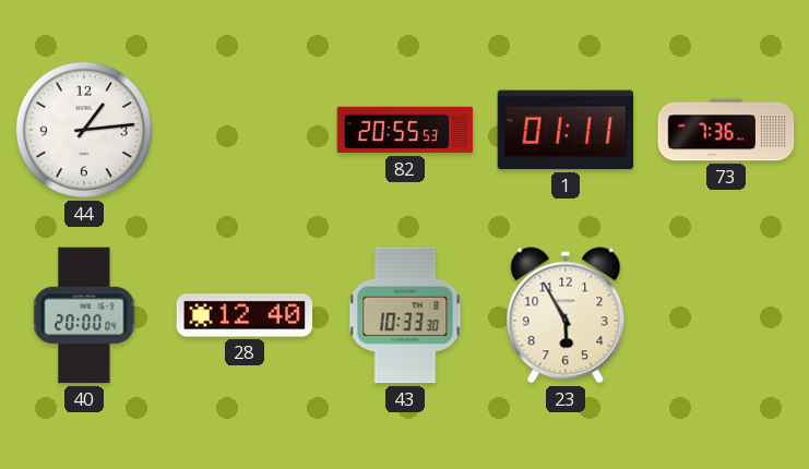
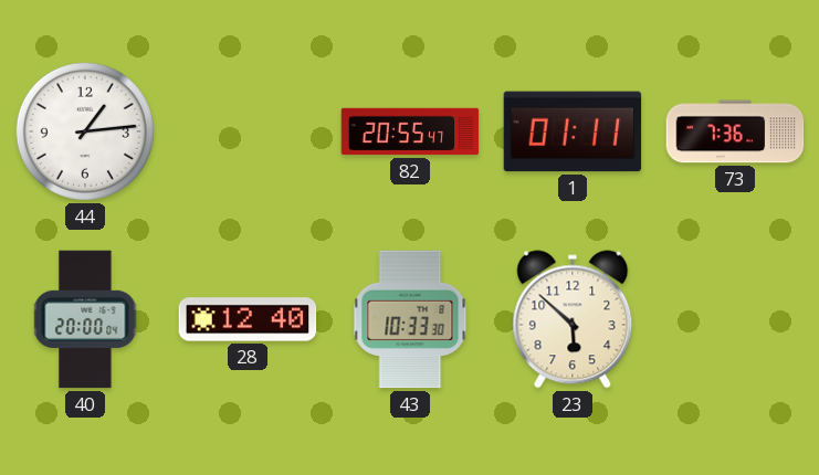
82: 20:55:53 -> 20:55:47
23: 5:55 -> 5:52
